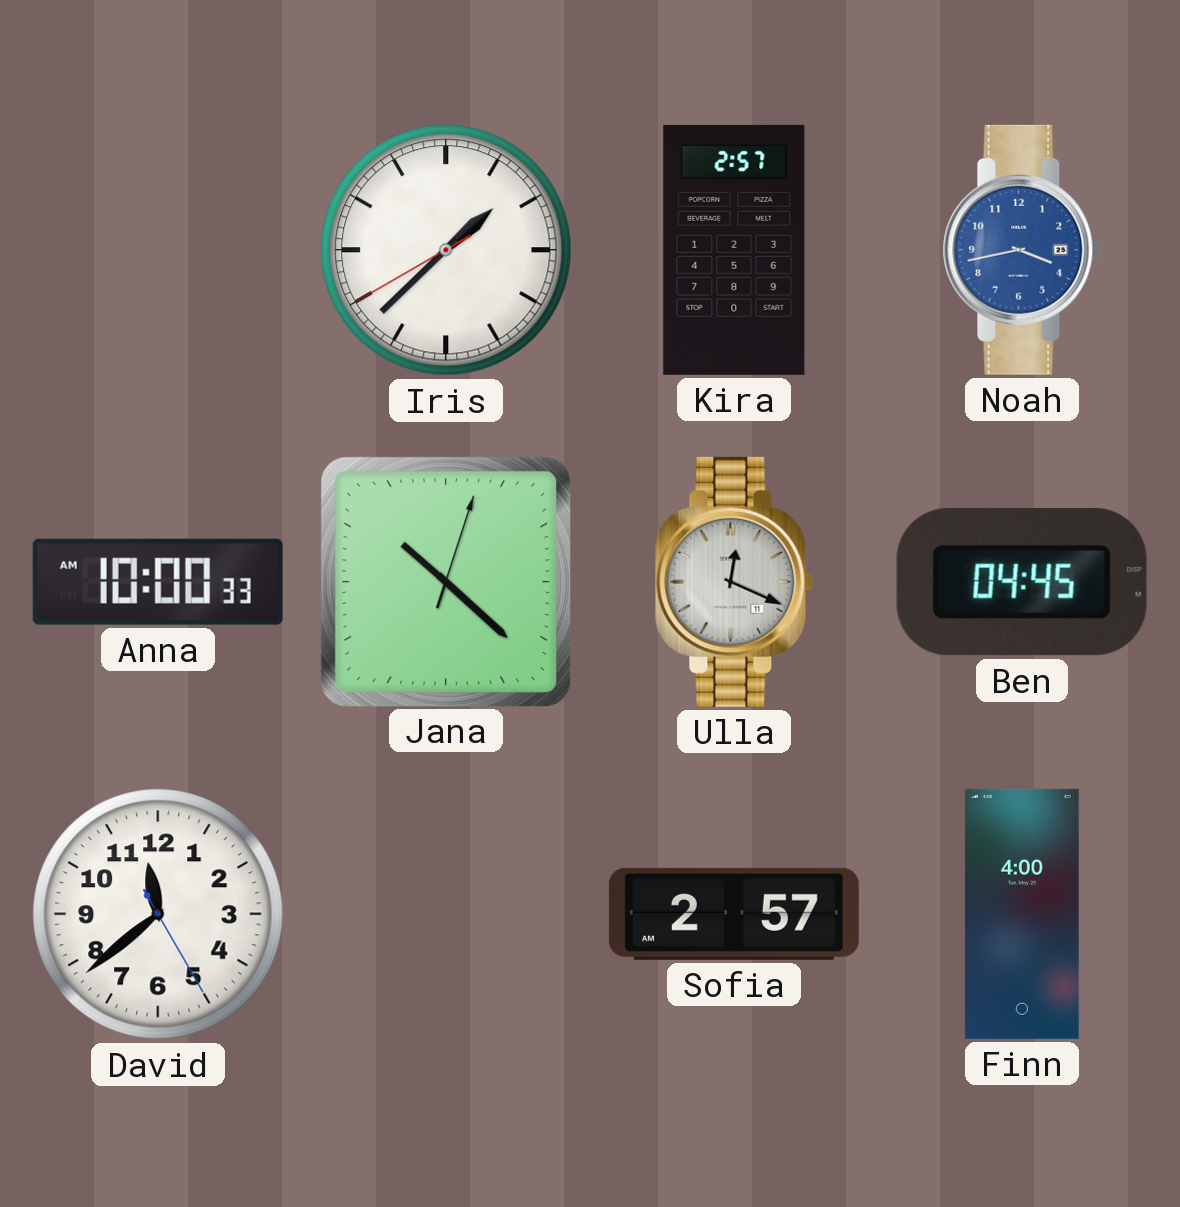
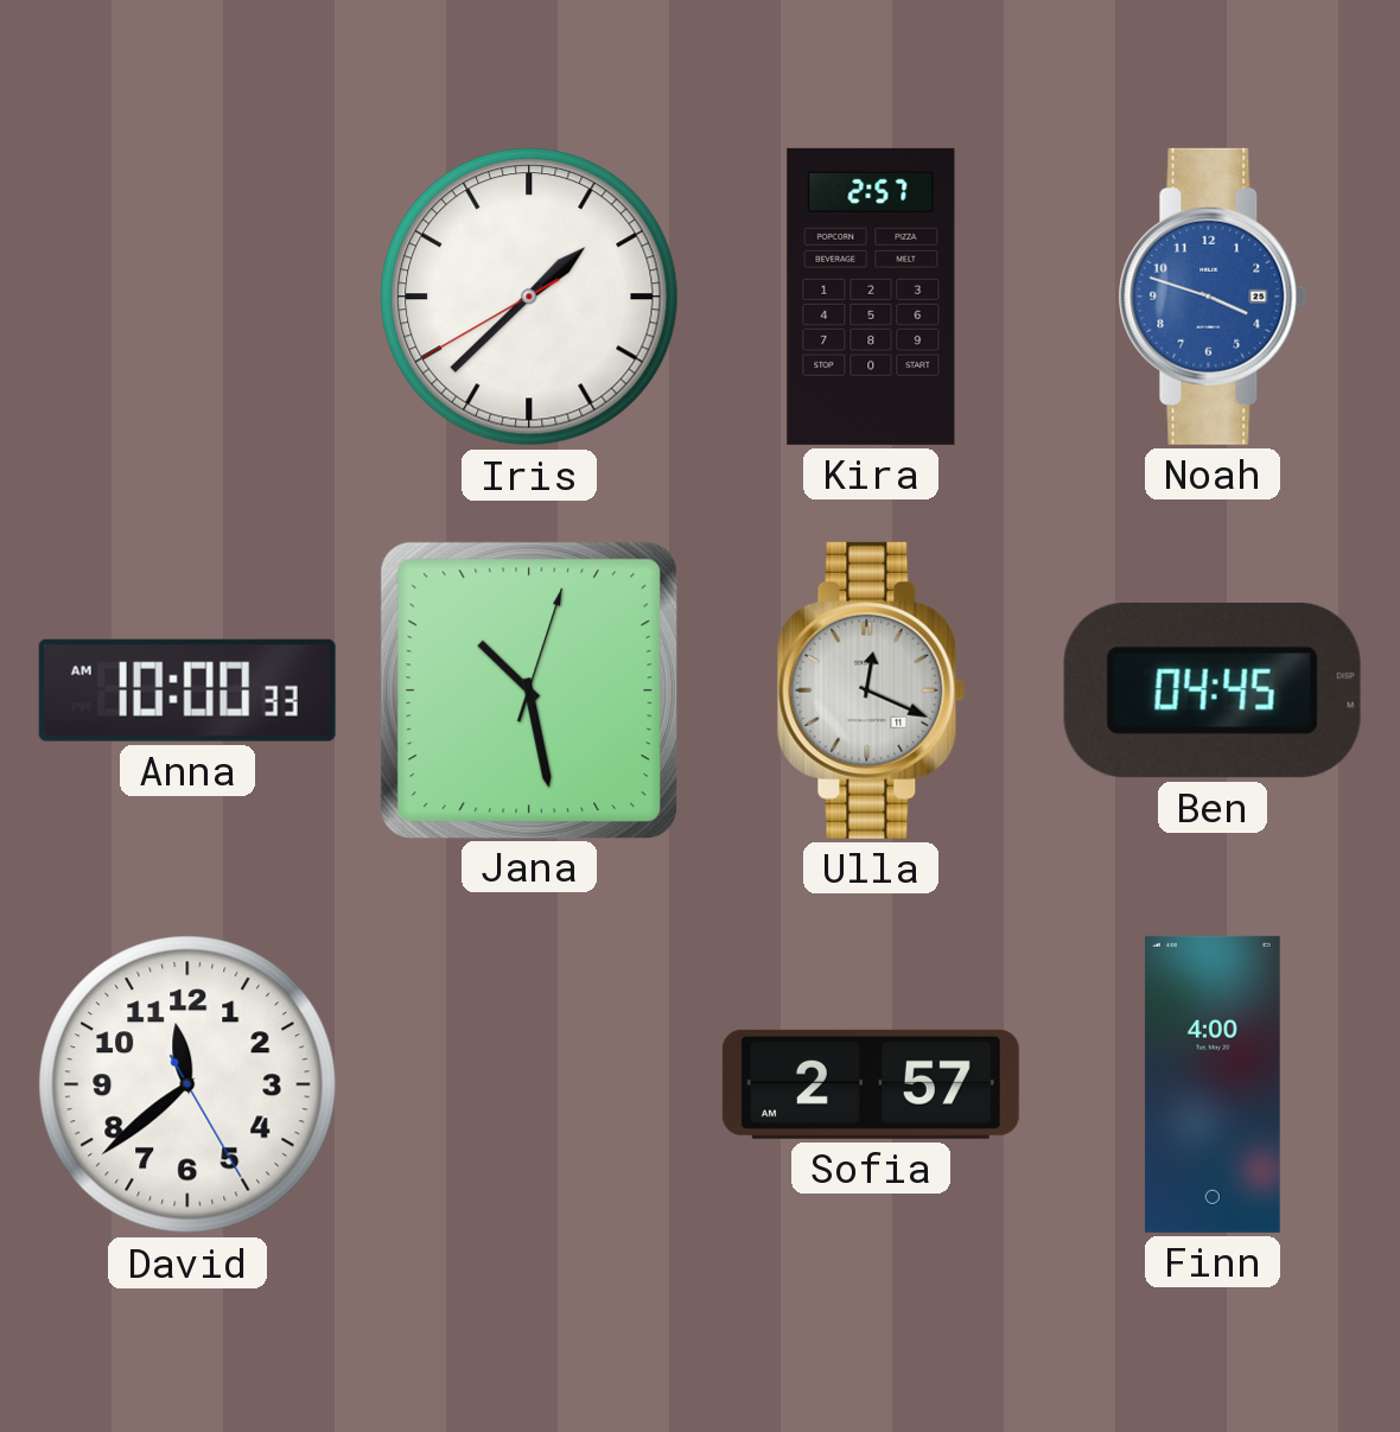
Noah: 3:43 -> 3:48
Jana: 10:22 -> 10:28
